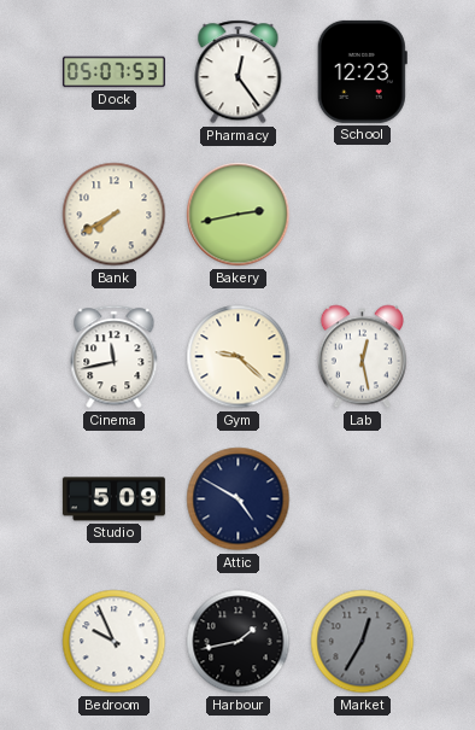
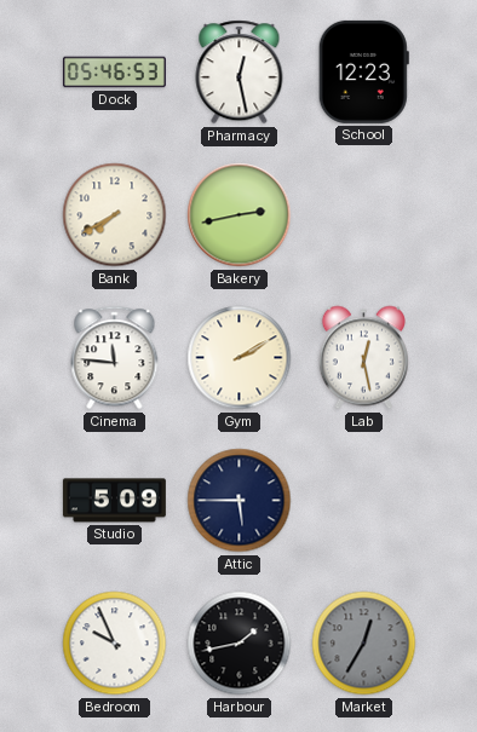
Dock: 05:07 -> 05:46
Pharmacy: 12:24 -> 12:28
Cinema: 11:43 -> 11:46
Gym: 9:22 -> 2:10
Attic: 4:50 -> 5:45
